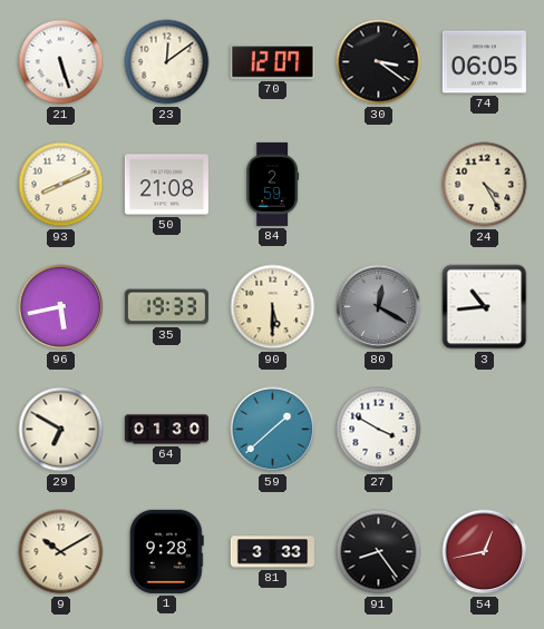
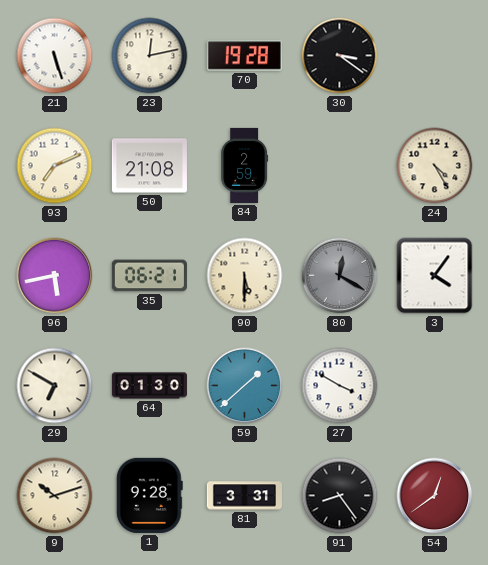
23: 12:09 -> 12:13
70: 12:07 -> 19:28
74: 06:05 -> none
93: 8:11 -> 7:11
35: 19:33 -> 06:21
3: 10:44 -> 4:06
9: 10:10 -> 10:12
81: 3:33 -> 3:31
54: 12:43 -> 12:39
